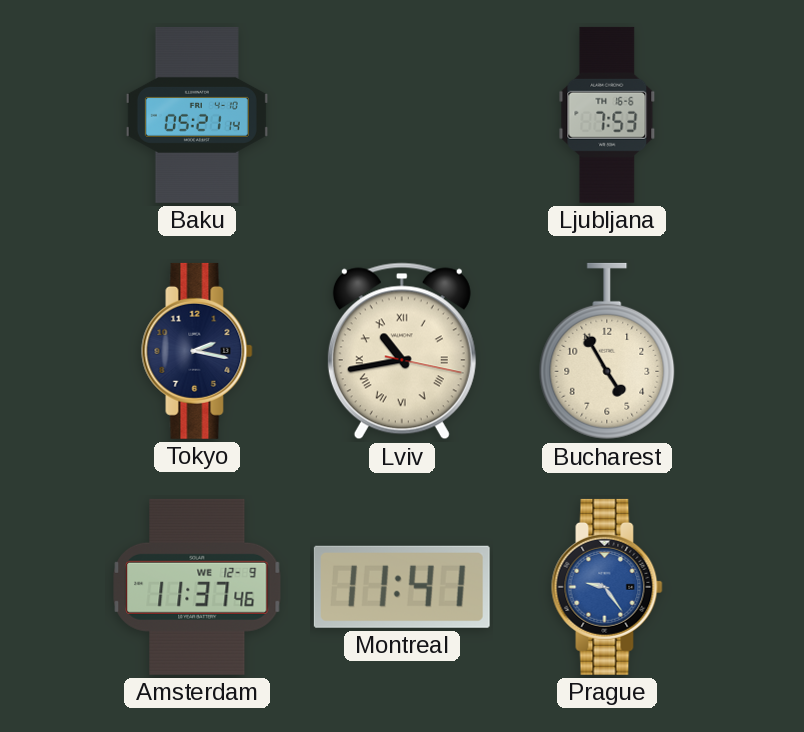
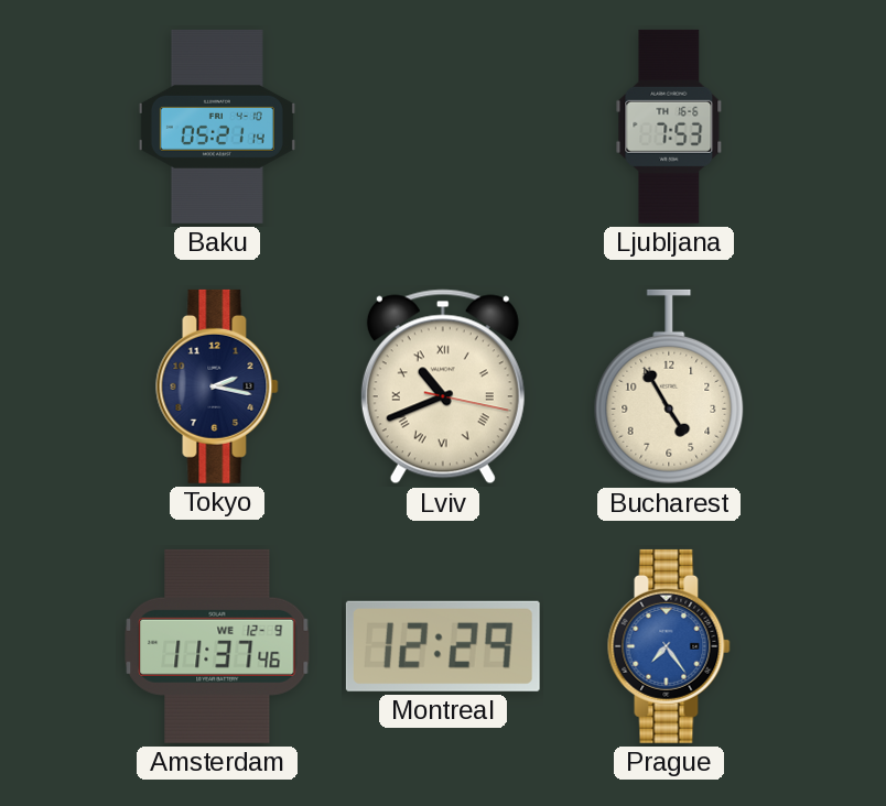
Lviv: 10:43 -> 10:41
Montreal: 11:41 -> 12:29
Prague: 9:24 -> 7:24
